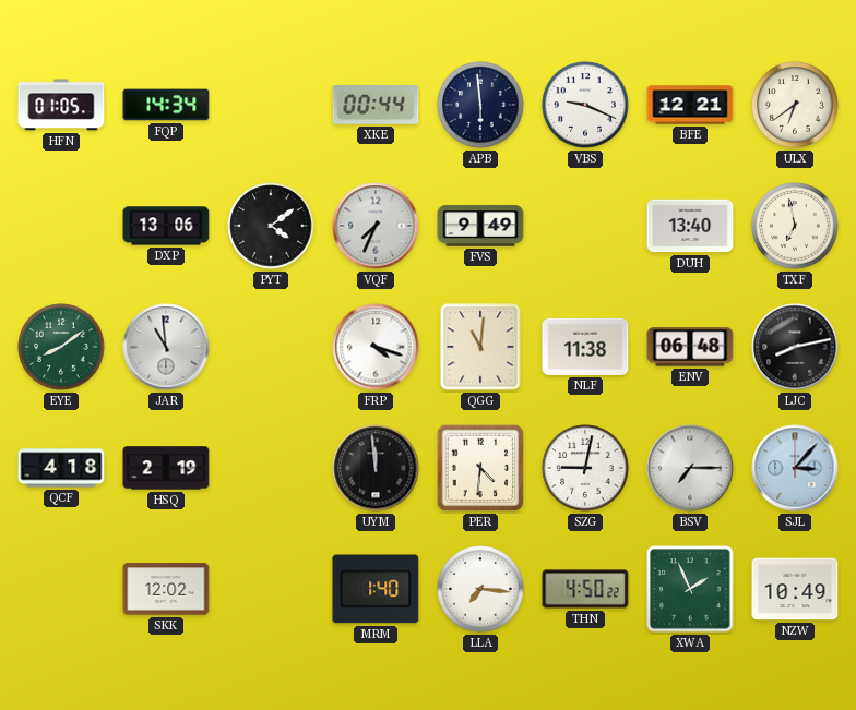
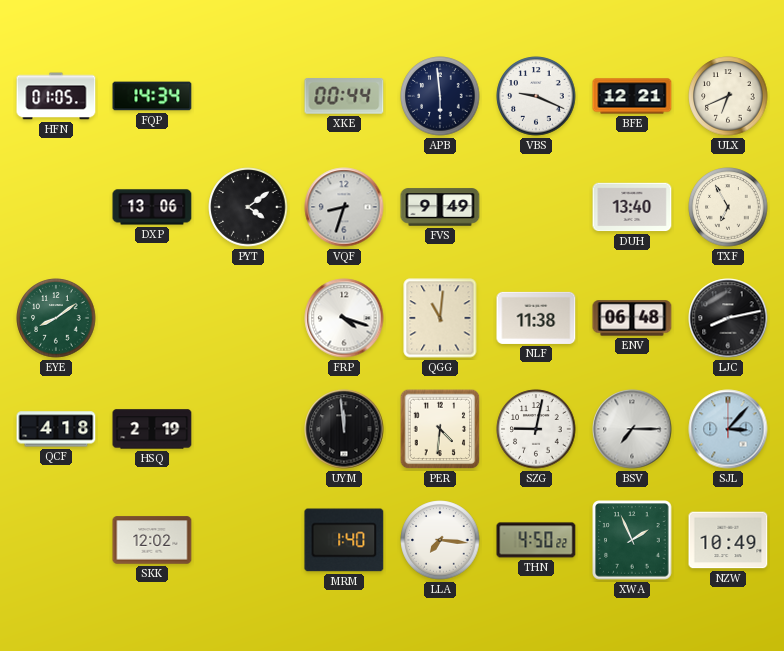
ULX: 6:39 -> 6:41
VQF: 7:34 -> 8:33
TXF: 6:58 -> 6:55
JAR: 10:59 -> none
